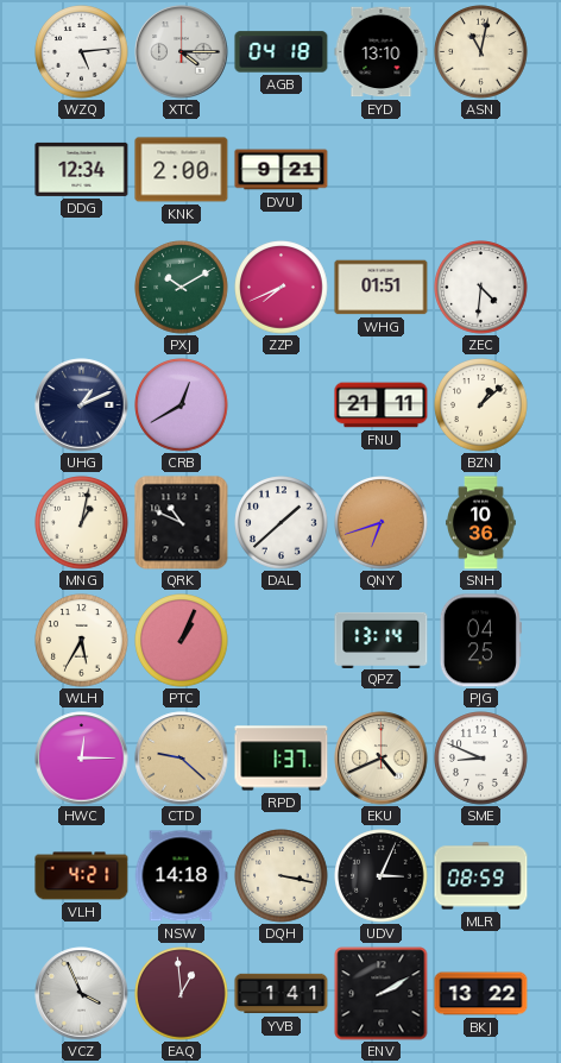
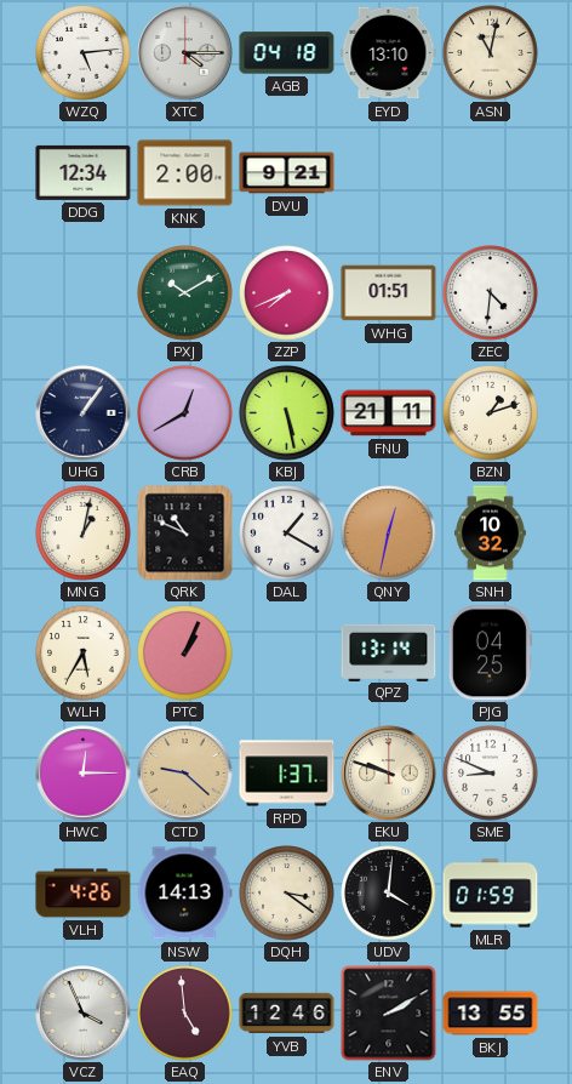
UHG: 1:11 -> 1:06
KBJ: none -> 5:28
BZN: 1:08 -> 1:12
DAL: 1:38 -> 1:20
QNY: 6:42 -> 12:32
SNH: 10:36 -> 10:32
EKU: 4:41 -> 9:48
VLH: 4:21 -> 4:26
NSW: 14:18 -> 14:13
DQH: 3:17 -> 3:21
UDV: 3:04 -> 4:01
MLR: 08:59 -> 01:59
EAQ: 12:59 -> 4:59
YVB: 1:41 -> 12:46
BKJ: 13:22 -> 13:55
